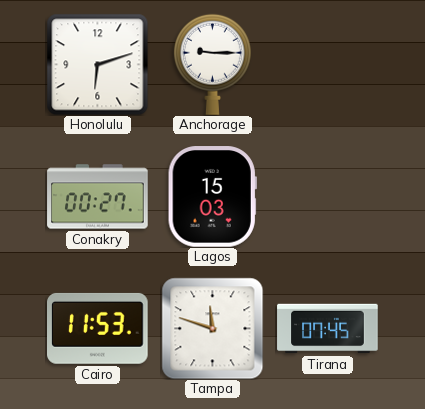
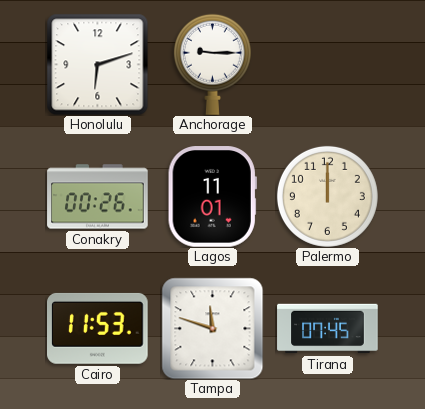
Conakry: 00:27 -> 00:26
Lagos: 15:03 -> 11:01
Palermo: none -> 12:00
